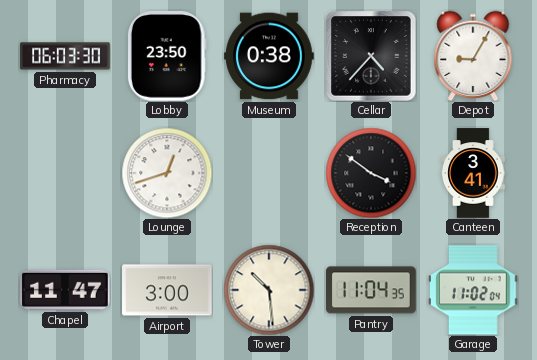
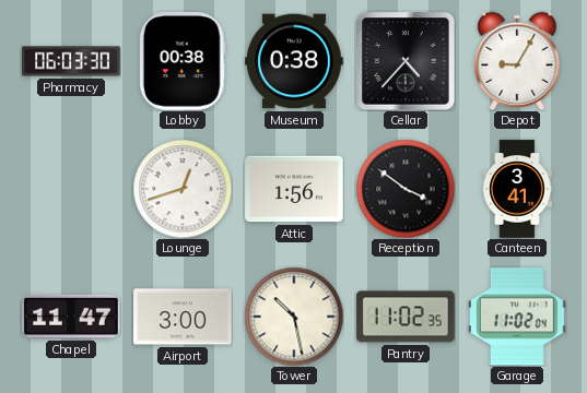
Lobby: 23:50 -> 00:38
Attic: none -> 1:56
Tower: 10:29 -> 10:28
Pantry: 11:04 -> 11:02
